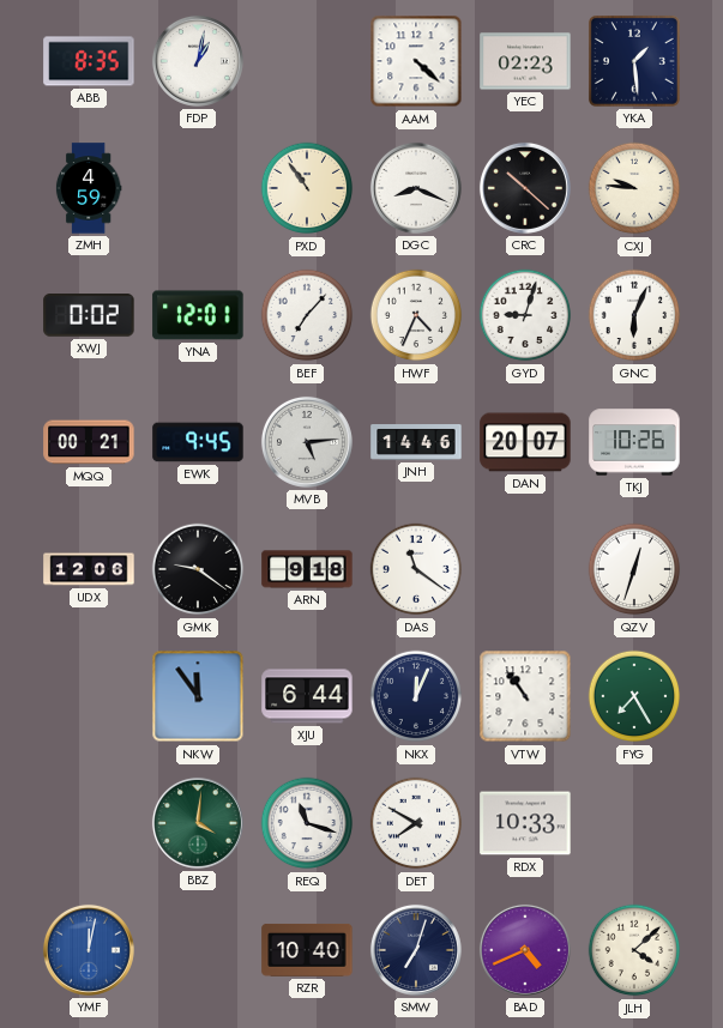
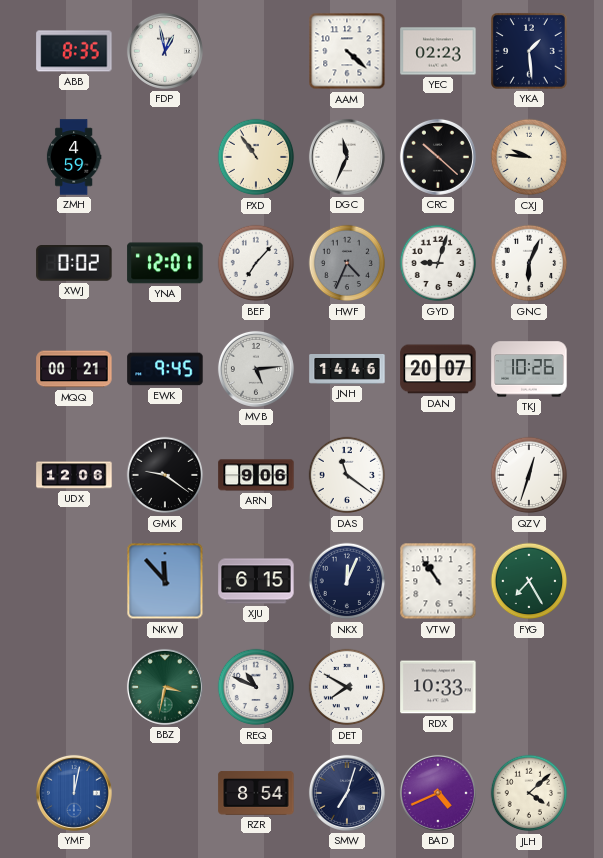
FDP: 1:02 -> 12:58
DGC: 8:19 -> 11:34
HWF dial: white -> grey
ARN: 9:18 -> 9:06
NKW: 11:54 -> 11:53
XJU: 6:44 -> 6:15
BBZ: 4:01 -> 3:32
REQ: 11:18 -> 10:49
RZR: 10:40 -> 8:54
